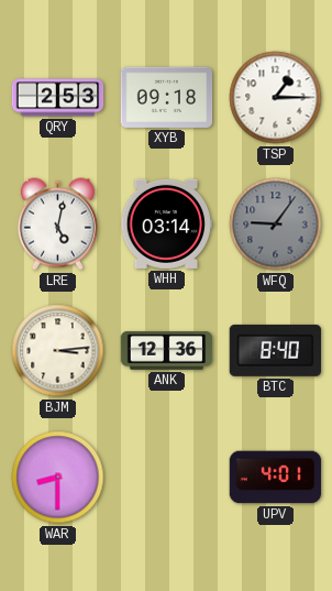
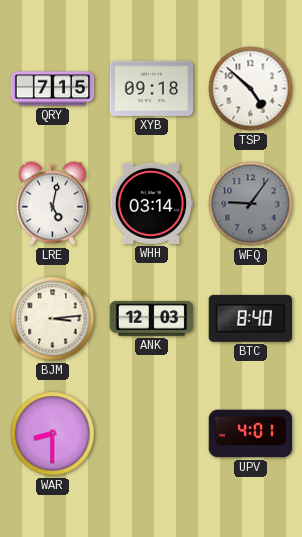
QRY: 2:53 -> 7:15
TSP: 1:15 -> 4:52
ANK: 12:36 -> 12:03
